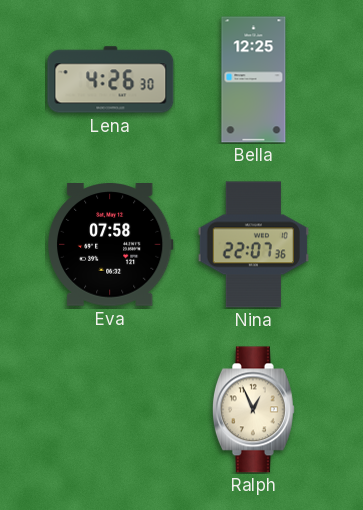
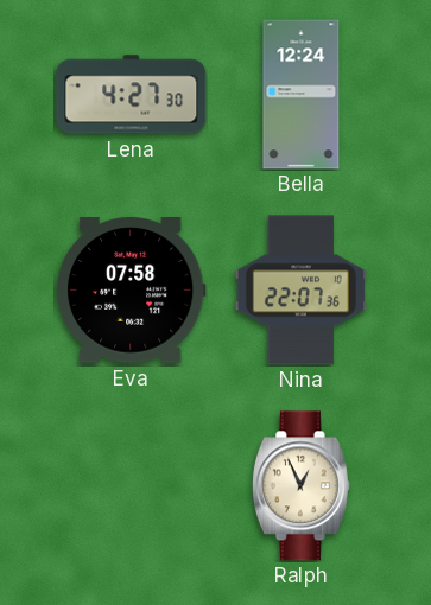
Lena: 4:26 -> 4:27
Bella: 12:25 -> 12:24
